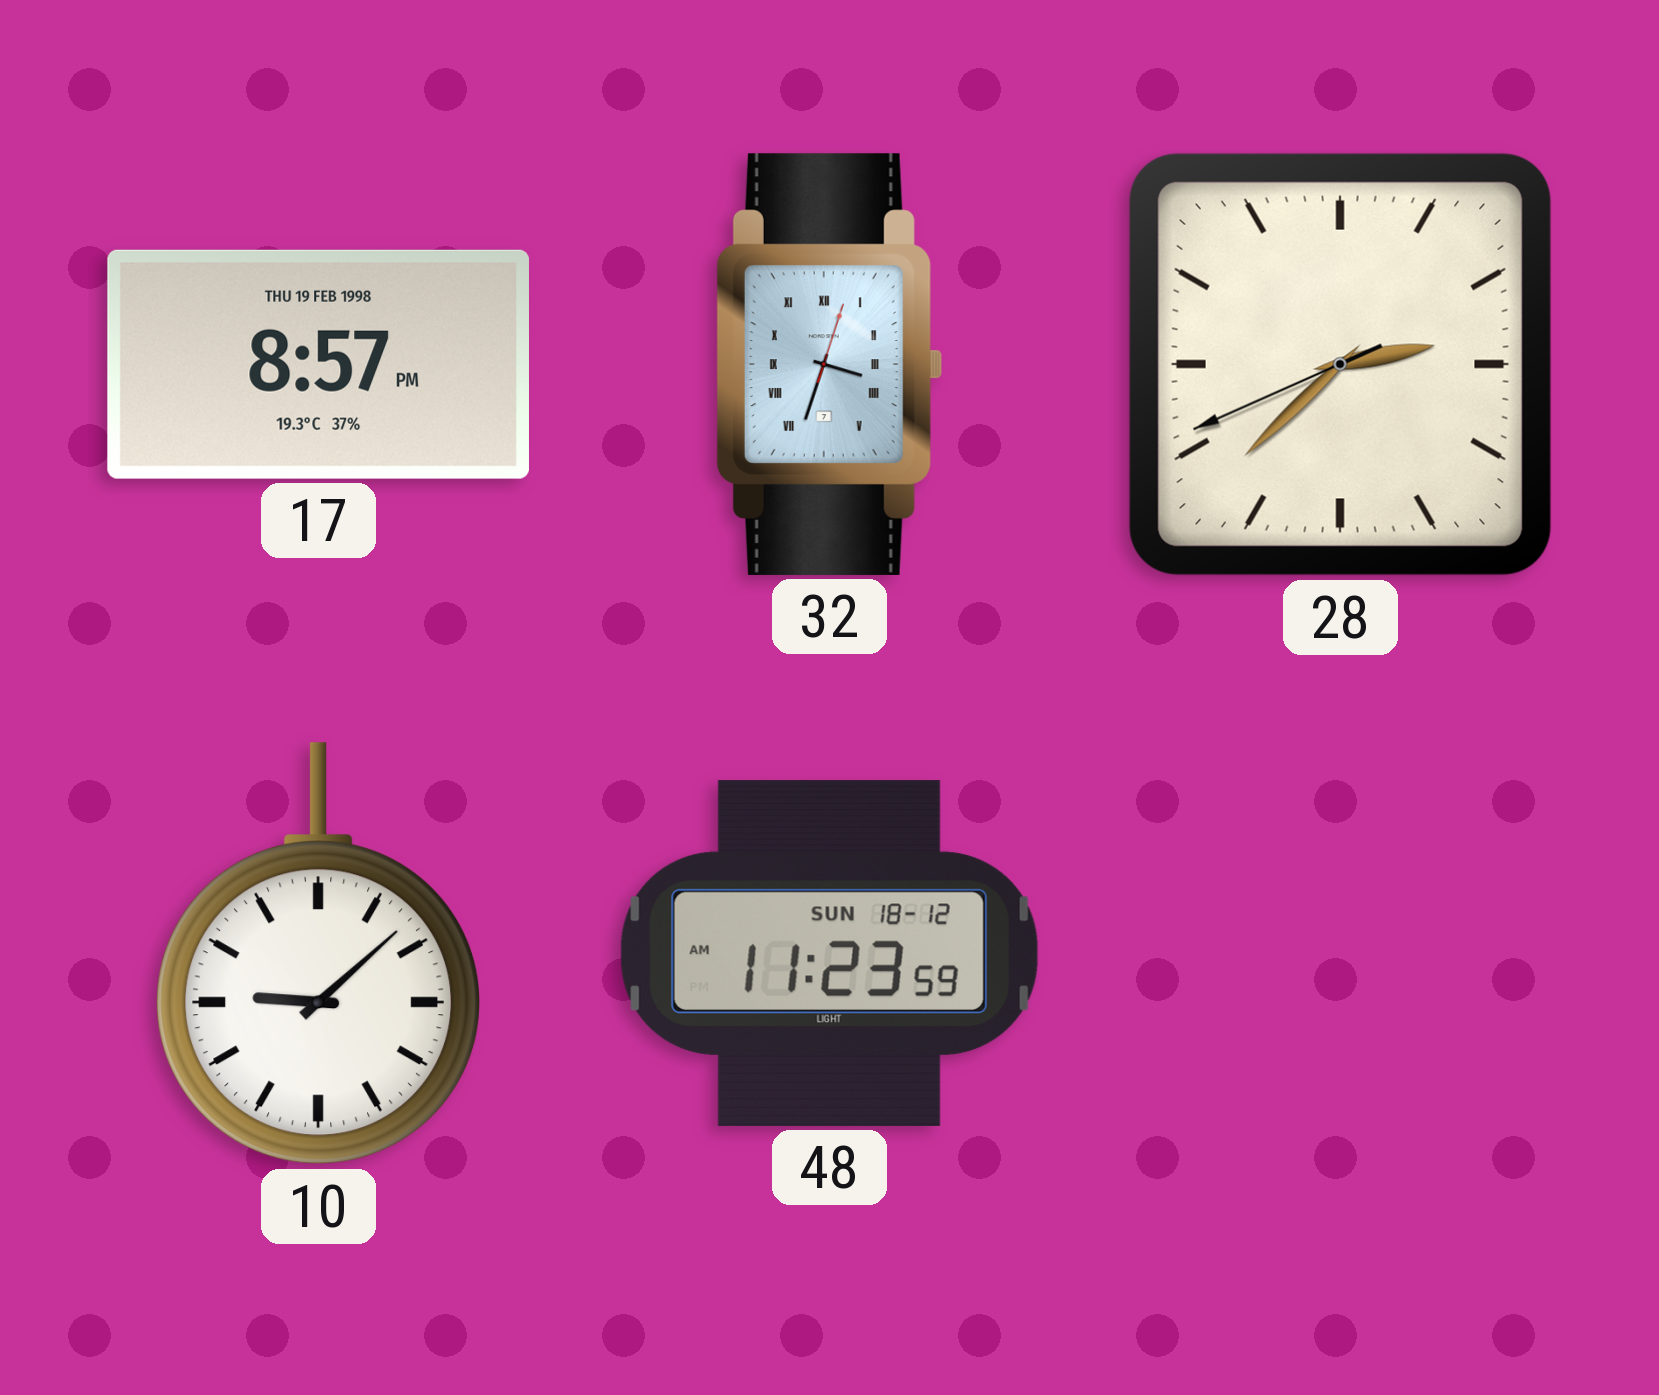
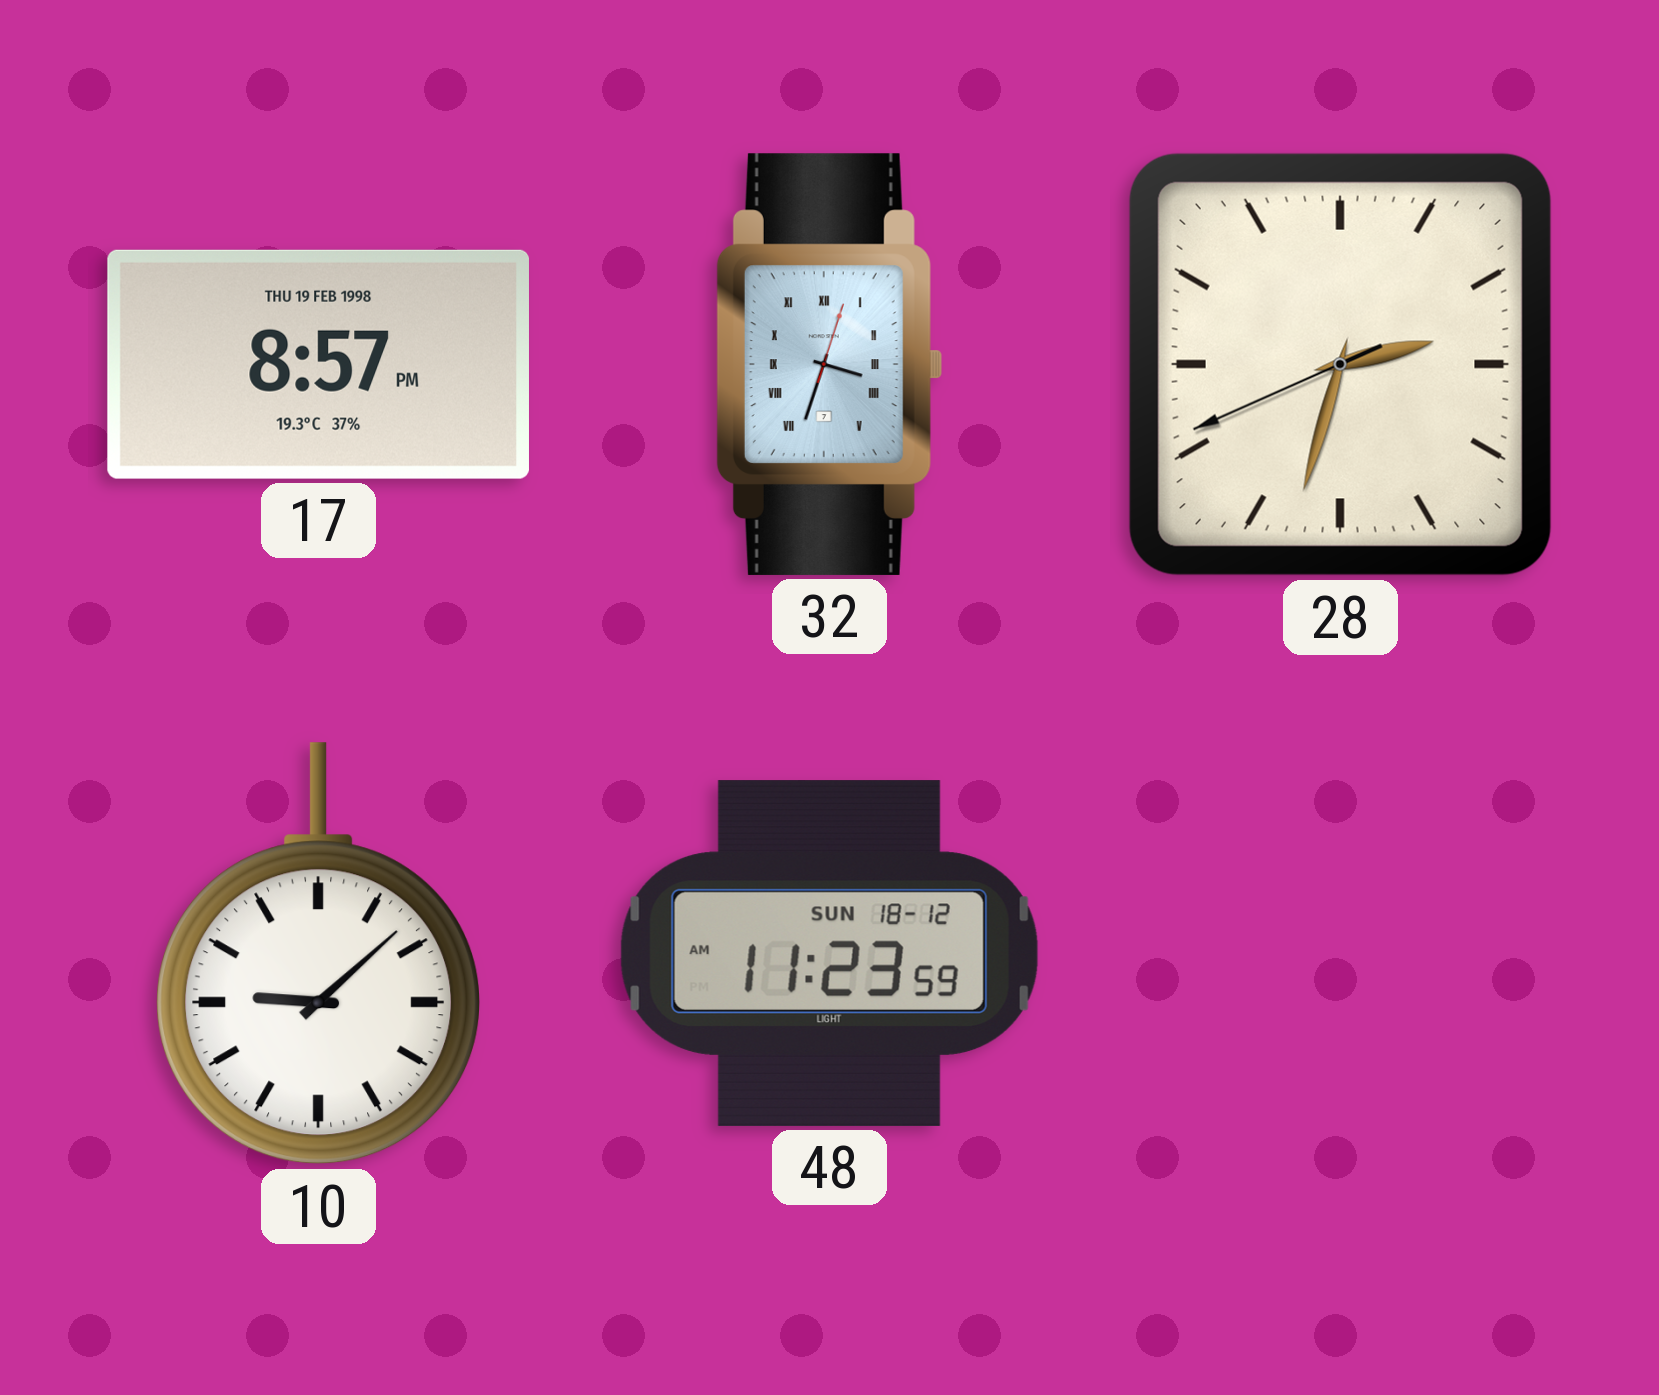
28: 2:37 -> 2:32
